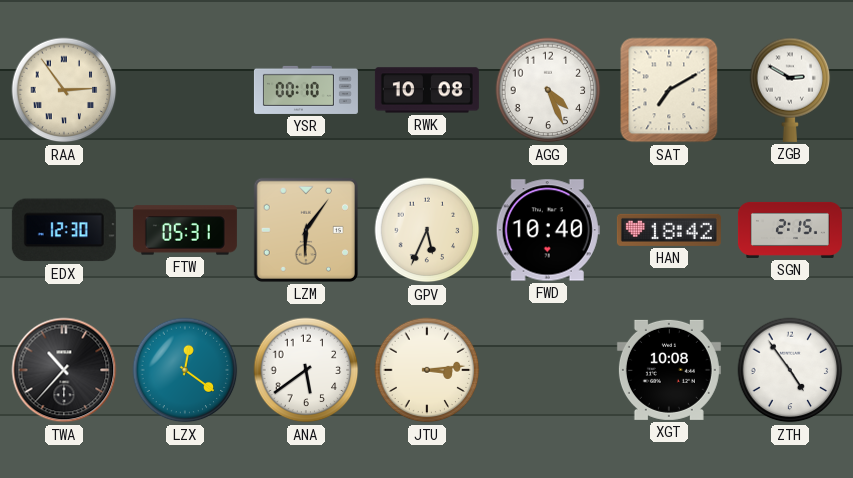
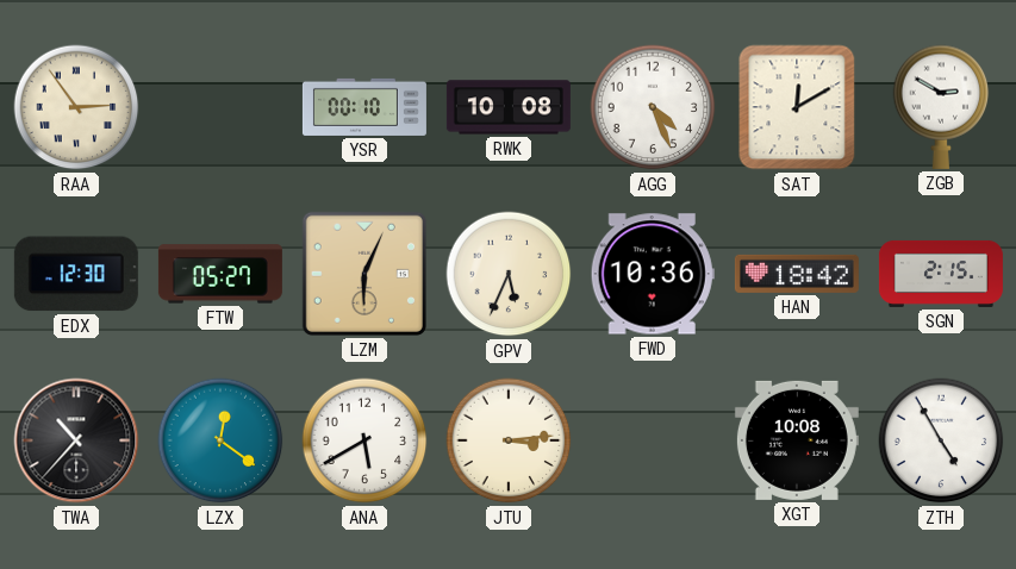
SAT: 7:10 -> 12:10
FTW: 05:31 -> 05:27
LZM: 6:06 -> 6:04
FWD: 10:40 -> 10:36
ANA: 5:39 -> 5:40
ZTH: 4:54 -> 4:55
